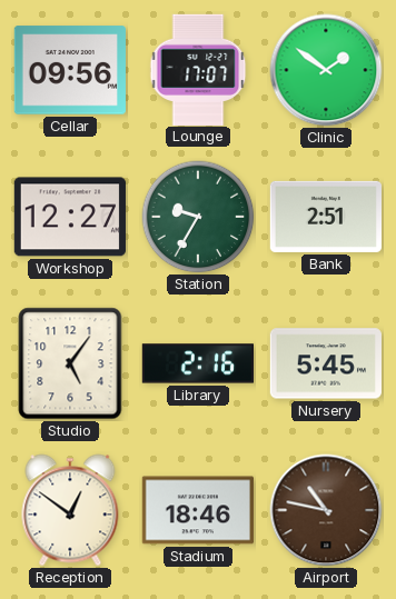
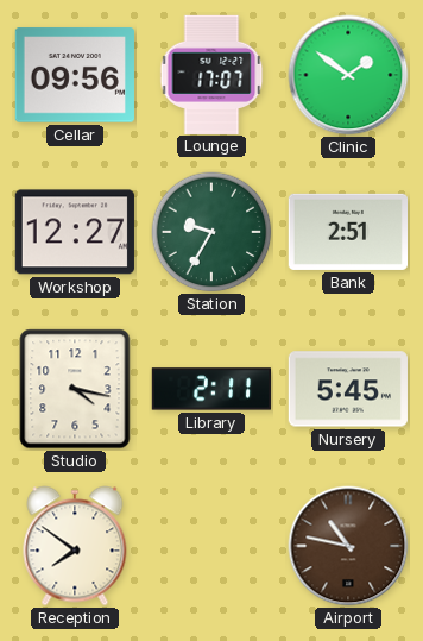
Studio: 5:06 -> 4:17
Library: 2:16 -> 2:11
Reception: 12:51 -> 7:51
Stadium: 18:46 -> none
